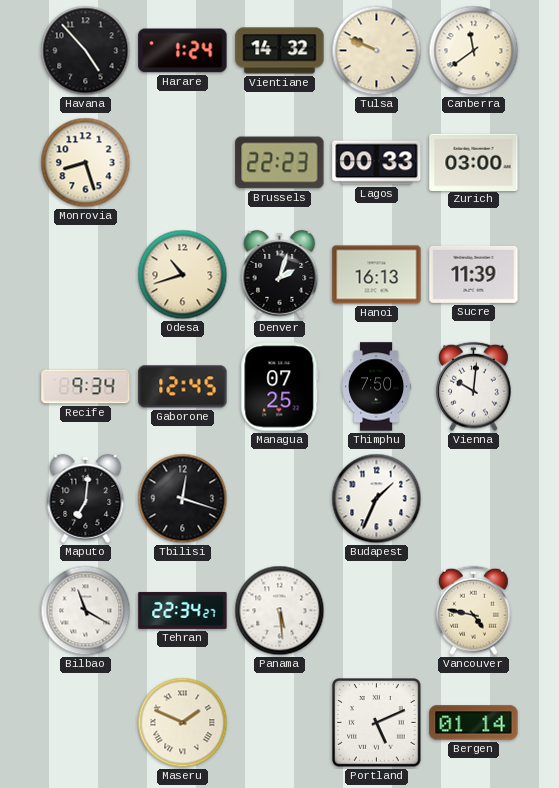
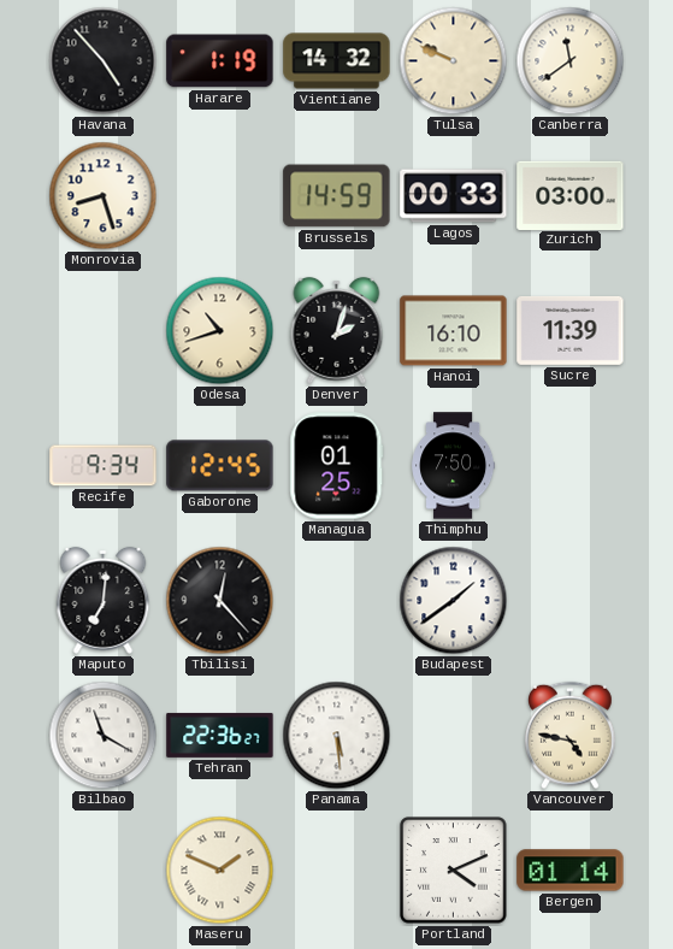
Harare: 1:24 -> 1:19
Brussels: 22:23 -> 14:59
Hanoi: 16:13 -> 16:10
Managua: 07:25 -> 01:25
Vienna: 10:01 -> none
Tbilisi: 12:18 -> 12:23
Budapest: 1:34 -> 1:39
Tehran: 22:34 -> 22:36
Portland: 5:11 -> 4:11
